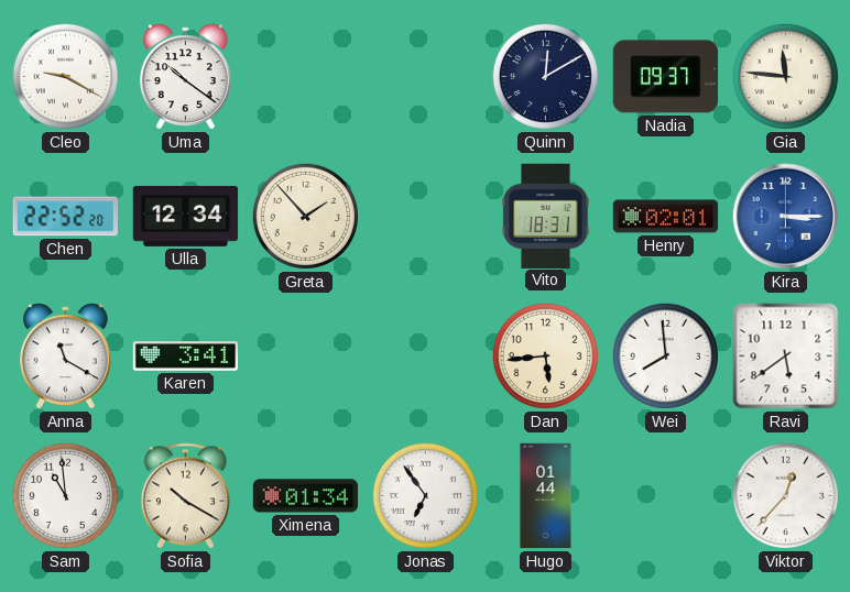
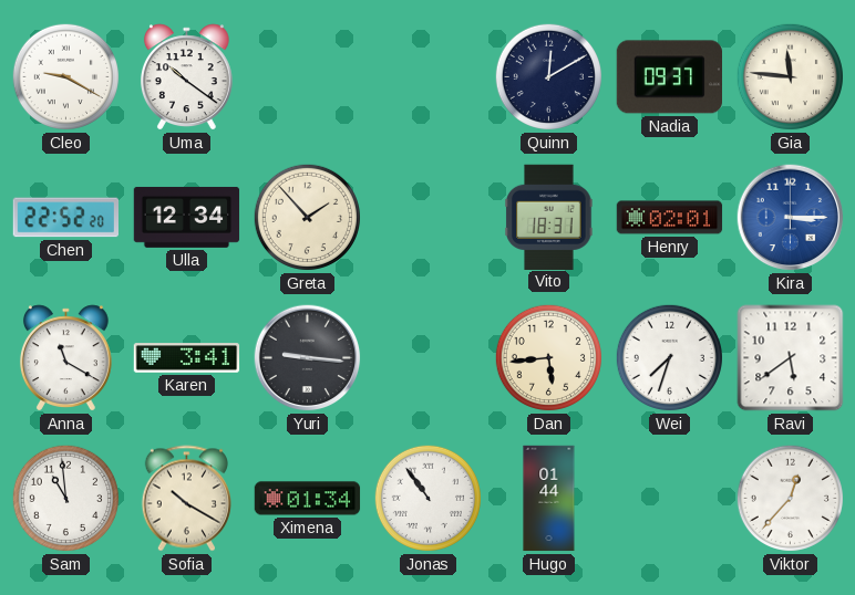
Yuri: none -> 9:16
Wei: 7:59 -> 7:33
Jonas: 6:54 -> 10:54
